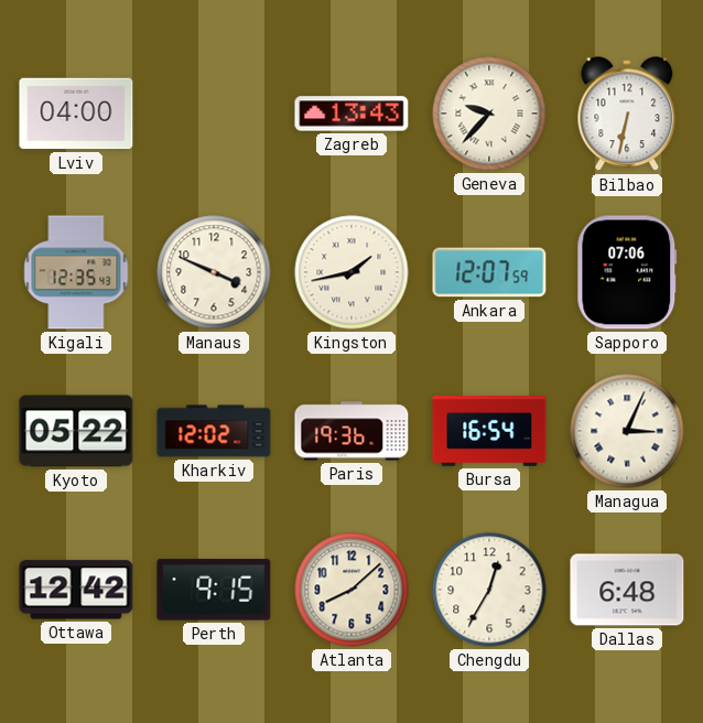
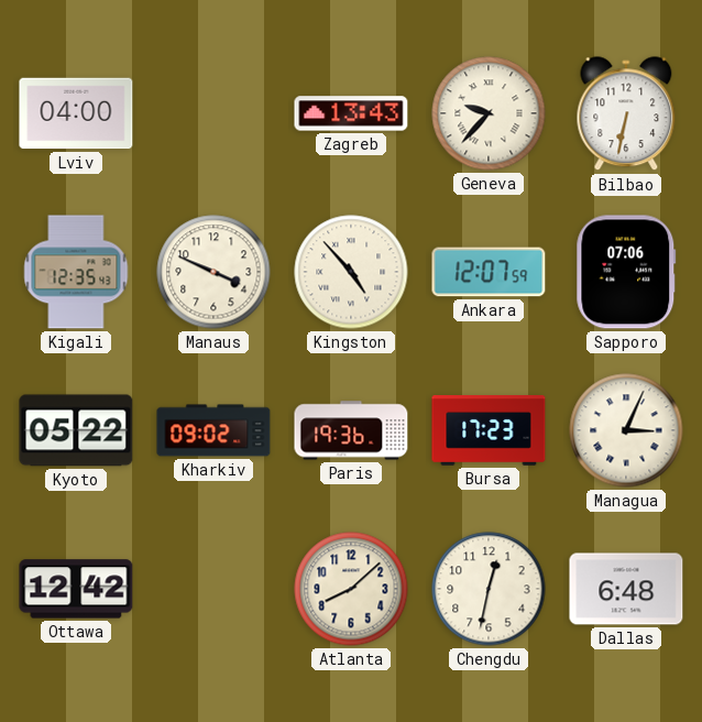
Kingston: 1:43 -> 4:53
Kharkiv: 12:02 -> 09:02
Bursa: 16:54 -> 17:23
Perth: 9:15 -> none
Chengdu: 12:35 -> 12:32
